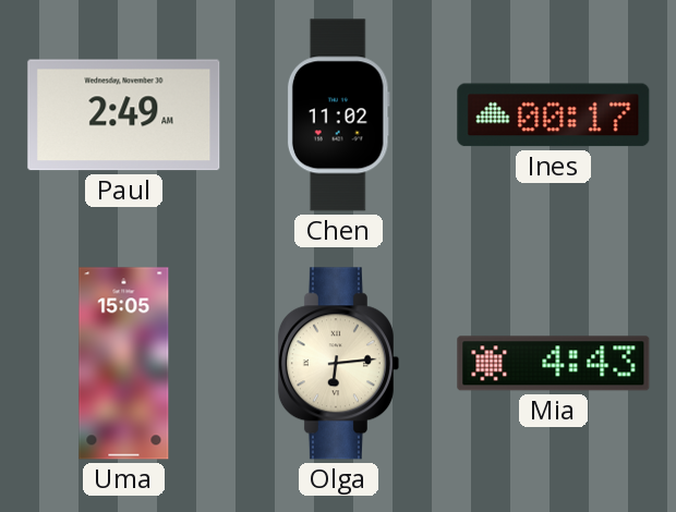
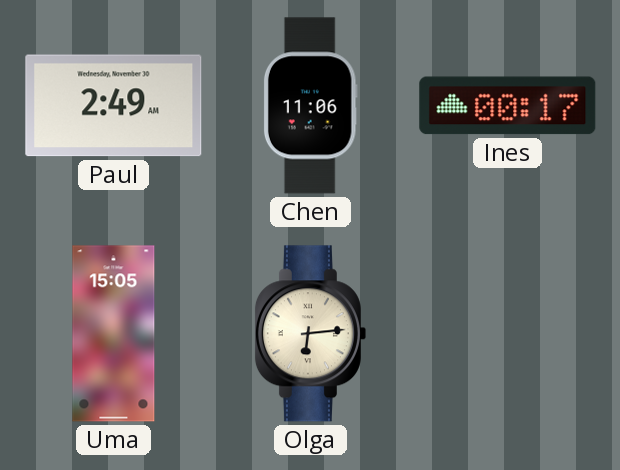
Chen: 11:02 -> 11:06
Mia: 4:43 -> none
